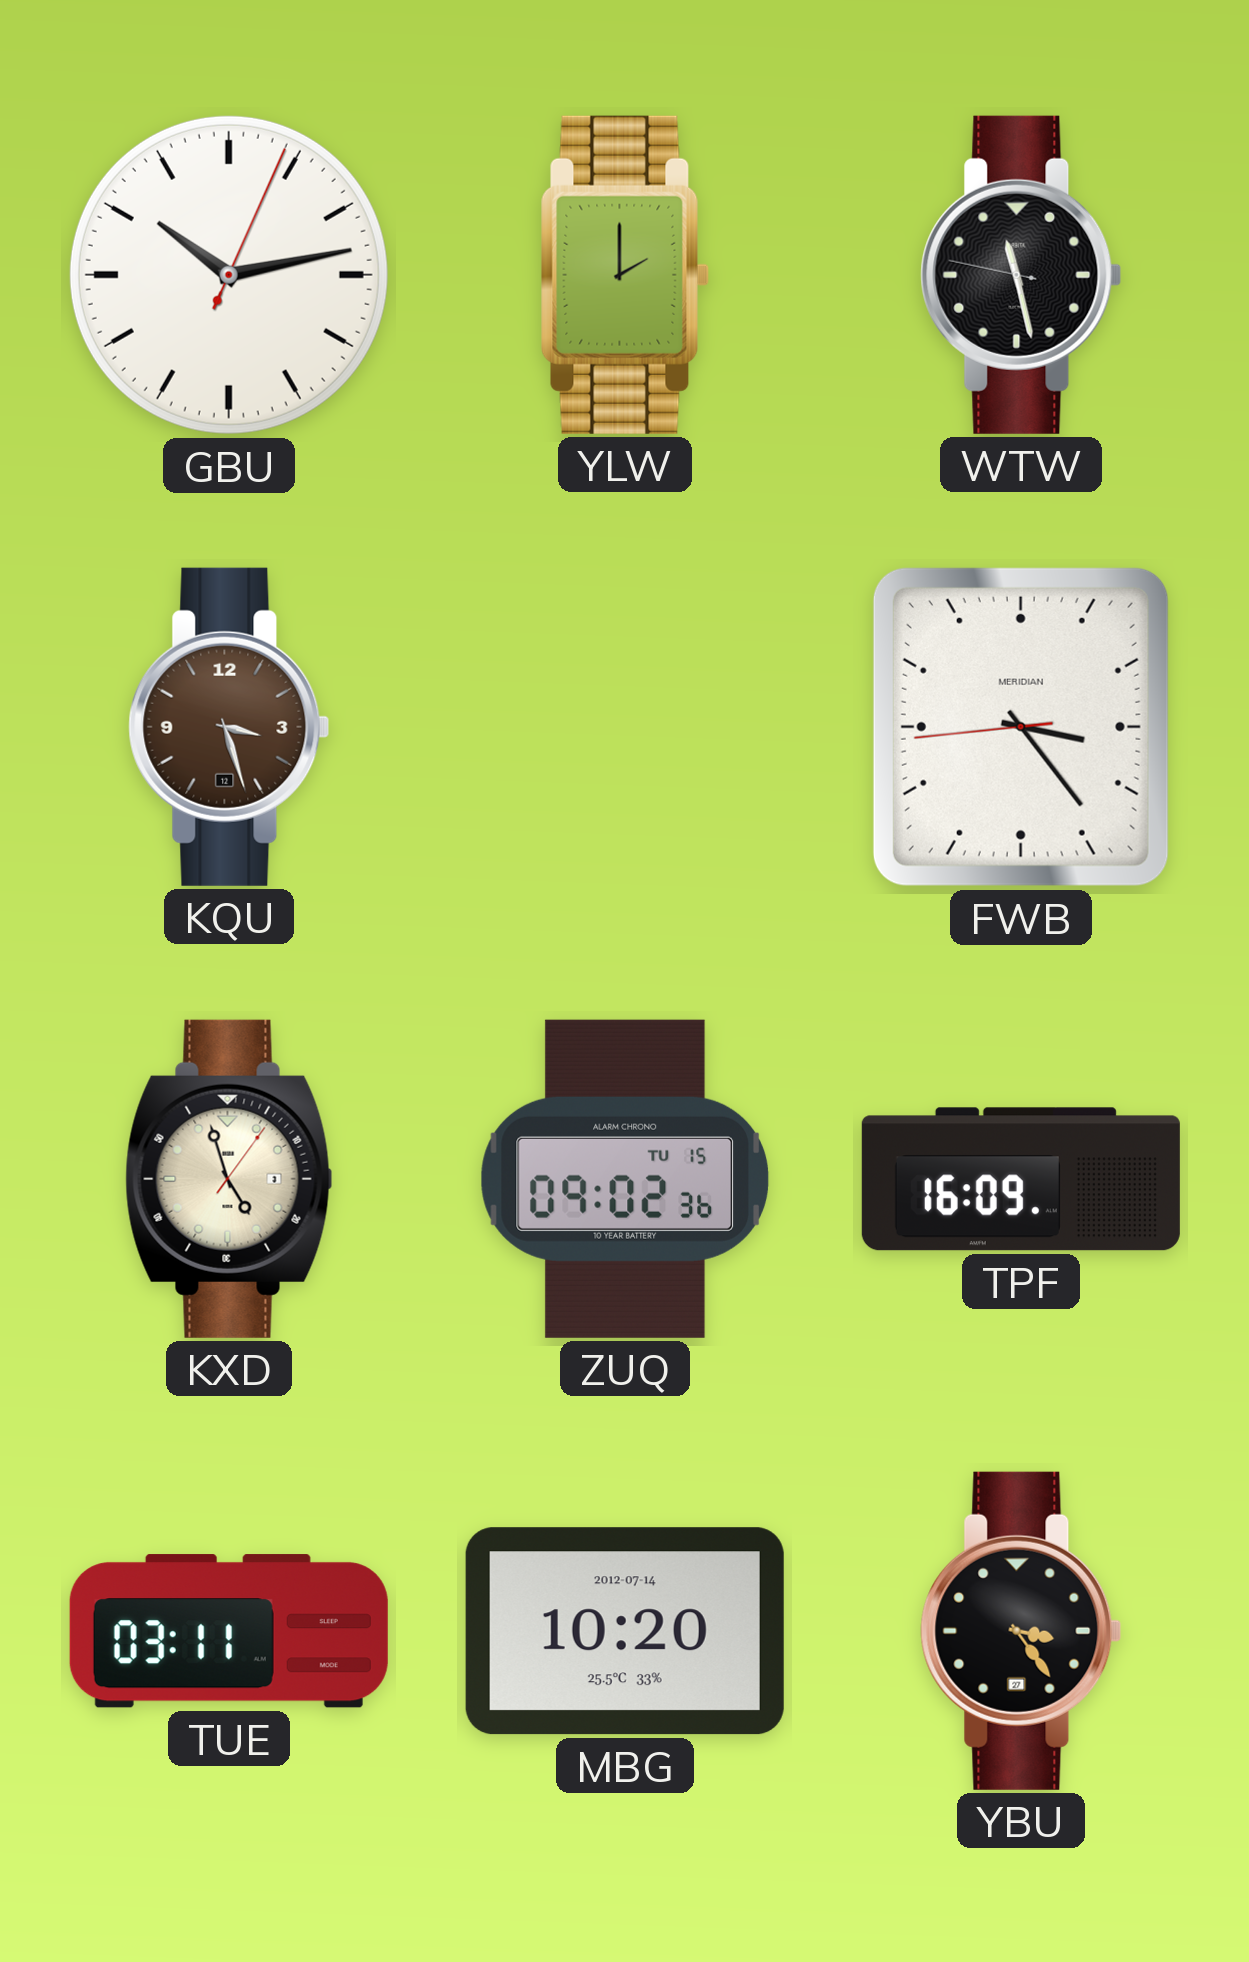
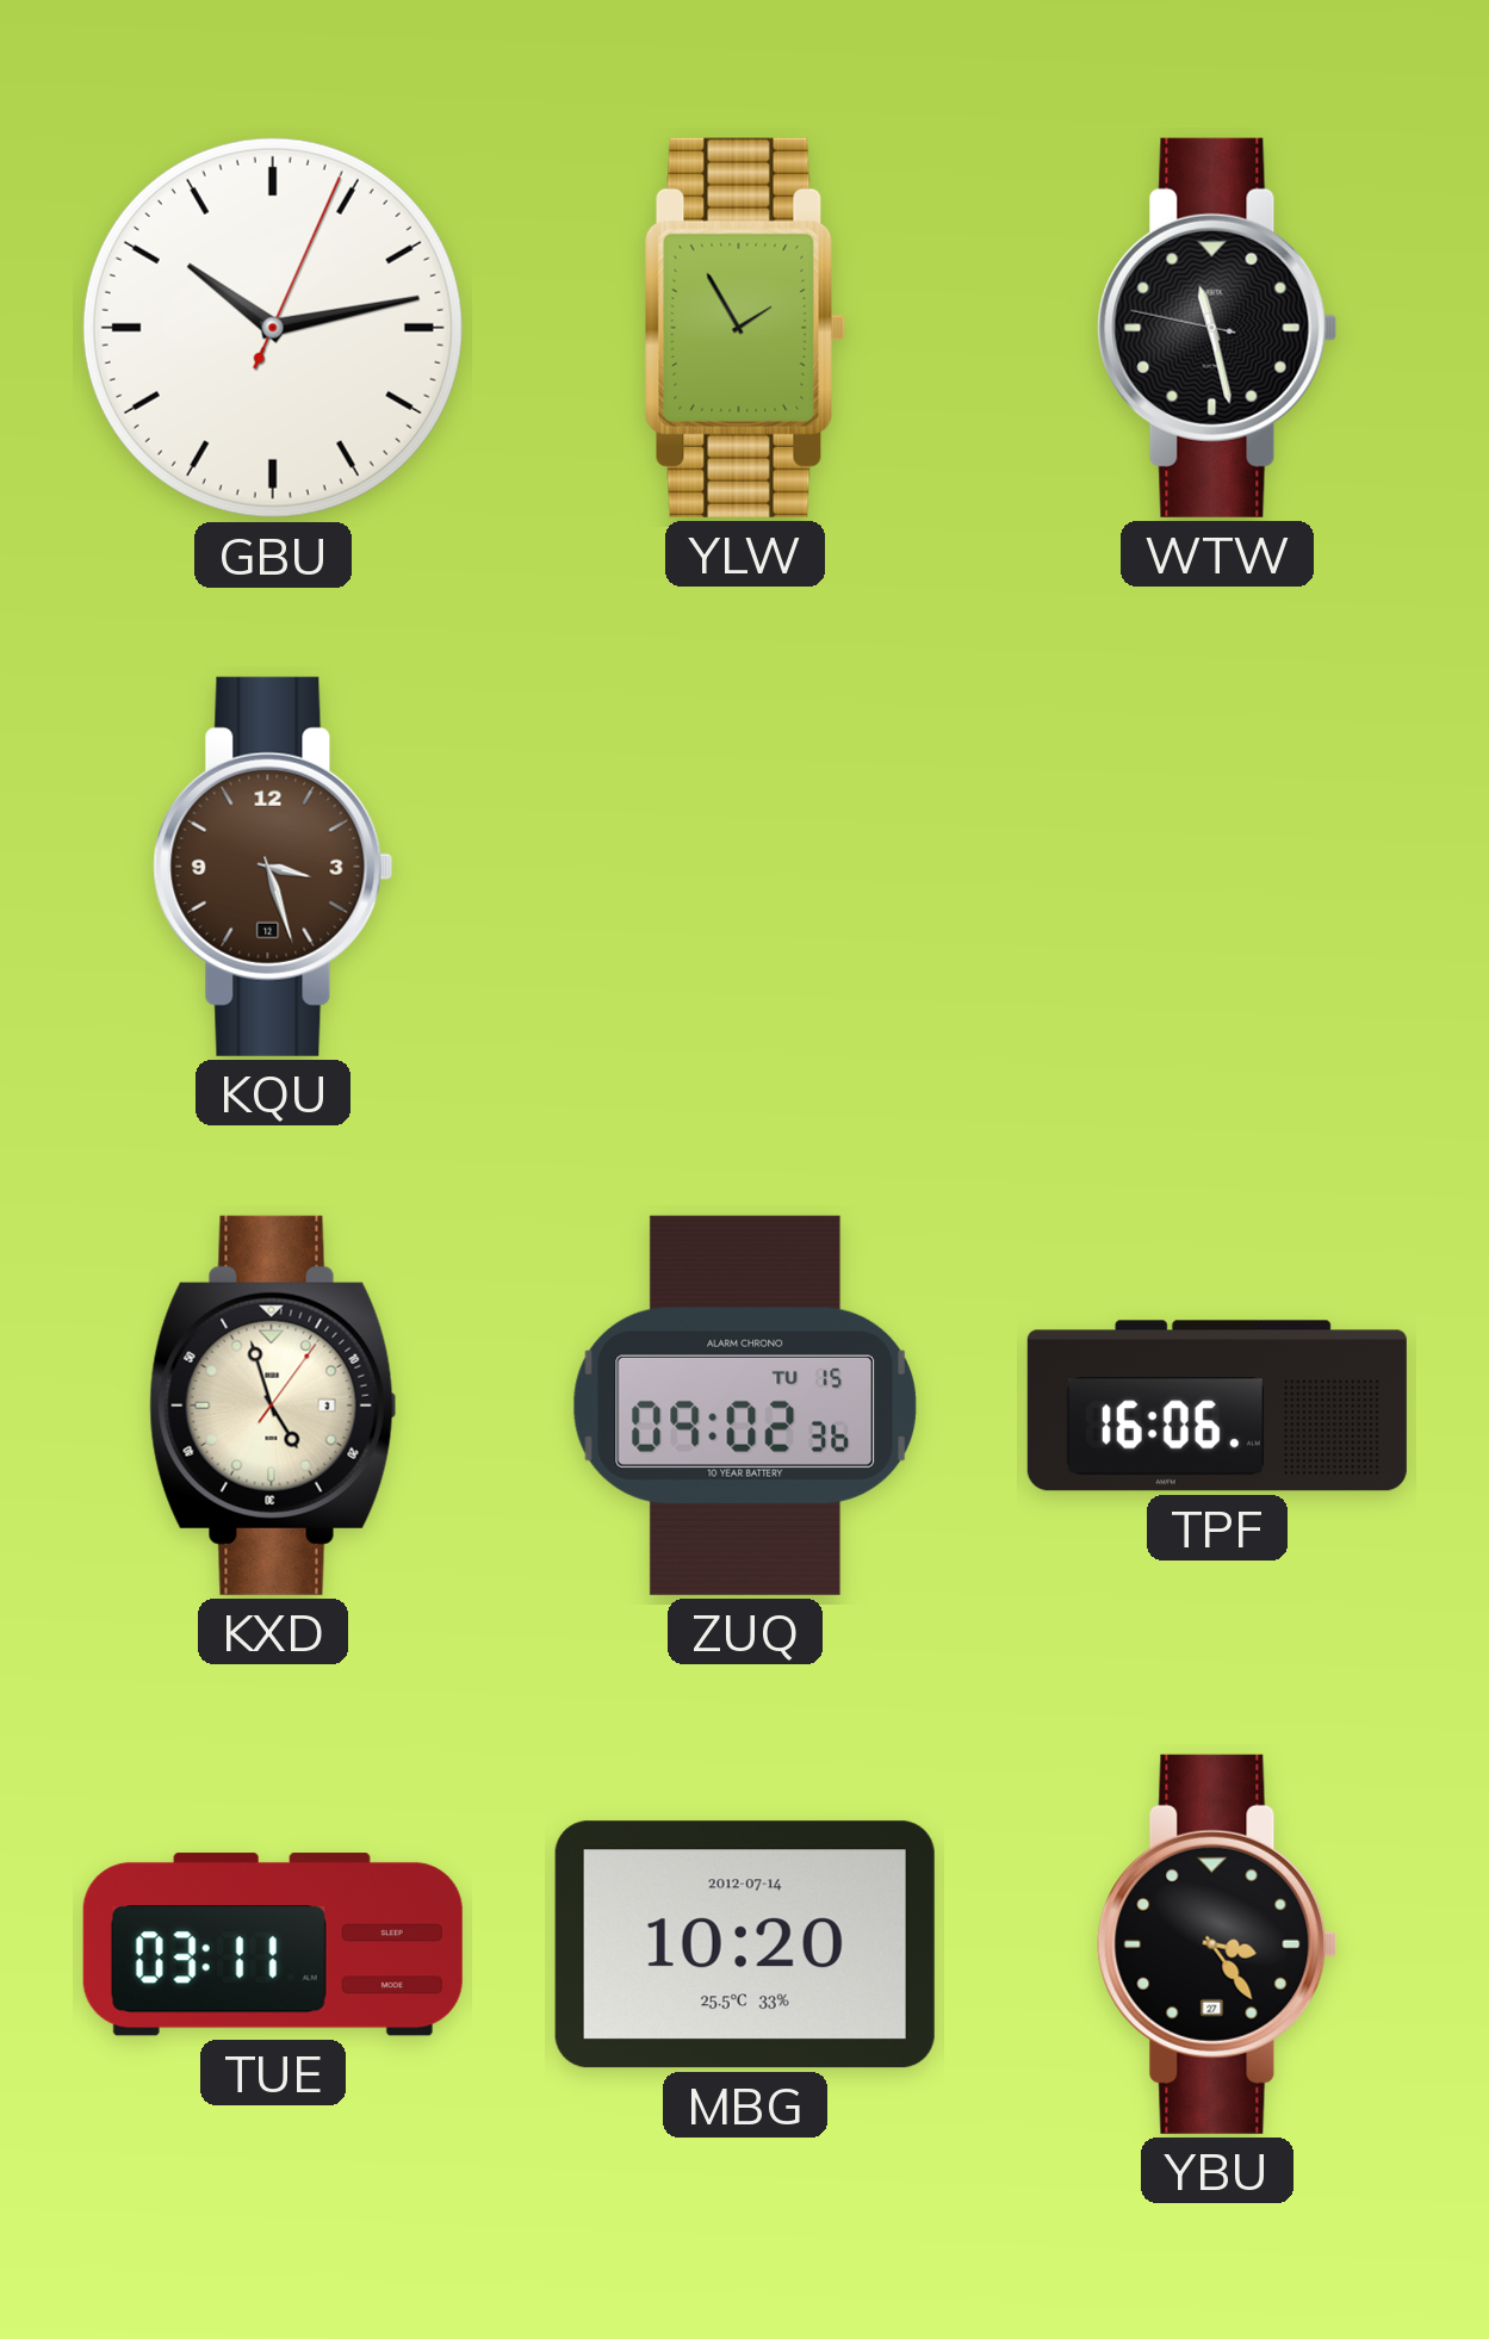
YLW: 2:00 -> 1:55
FWB: 3:23 -> none
TPF: 16:09 -> 16:06
